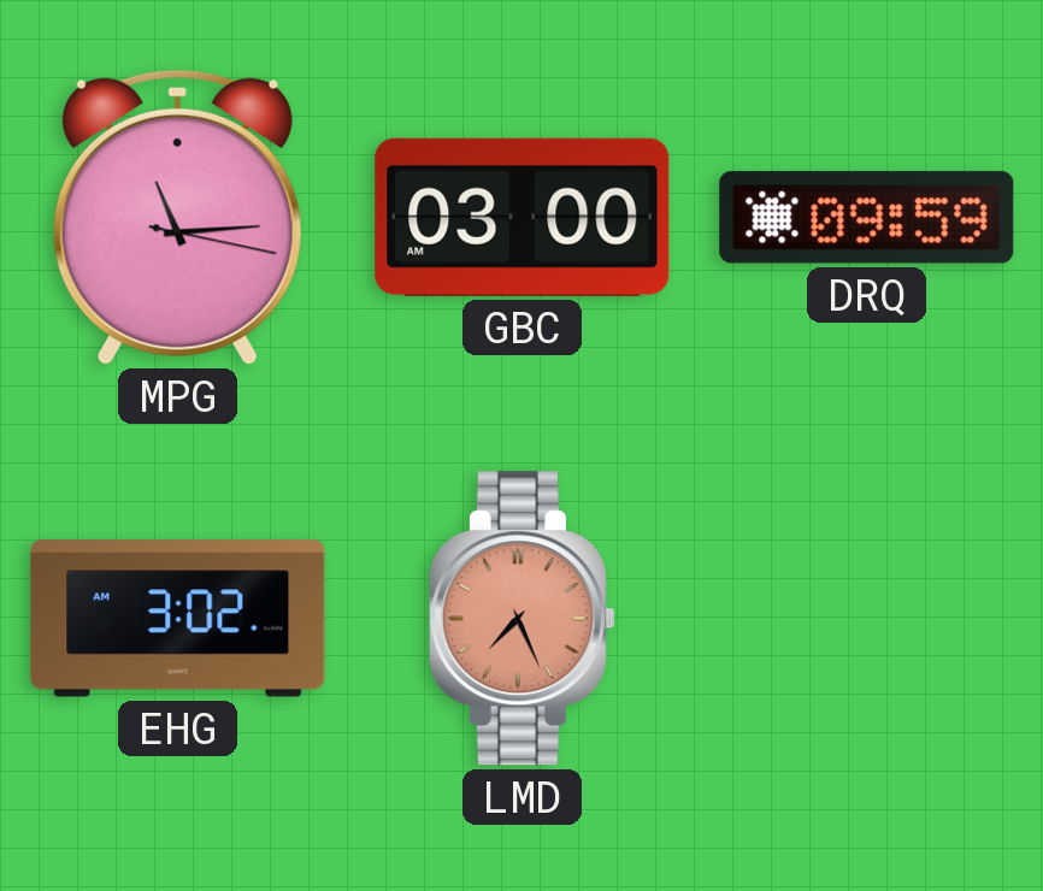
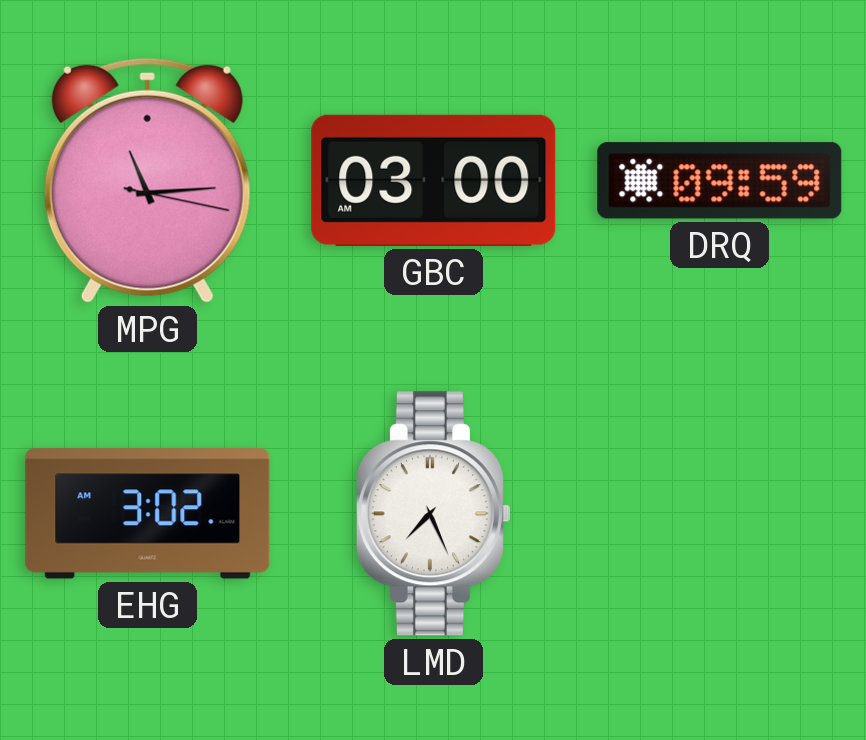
LMD dial: salmon -> white
